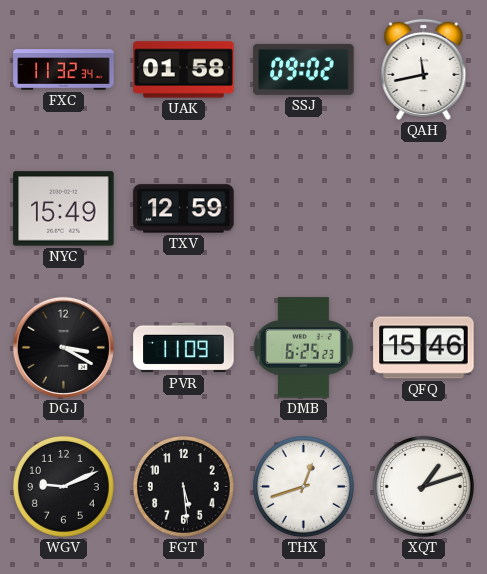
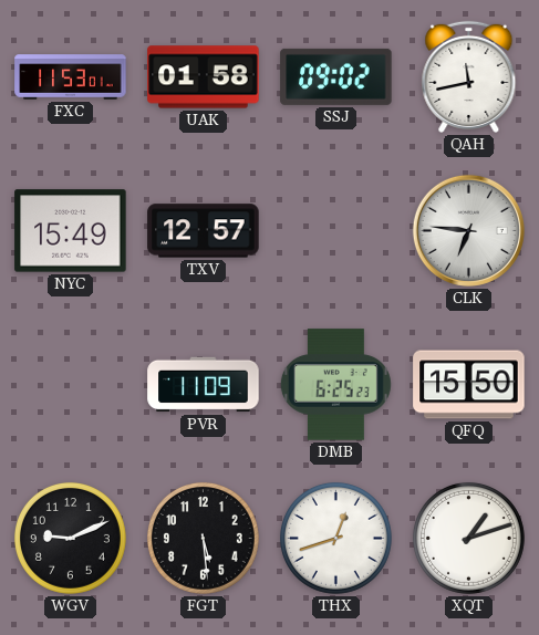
FXC: 11:32 -> 11:53
TXV: 12:59 -> 12:57
CLK: none -> 6:46
DGJ: 3:20 -> none
QFQ: 15:46 -> 15:50
